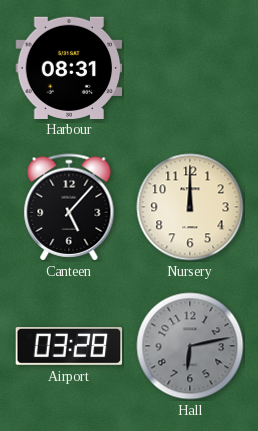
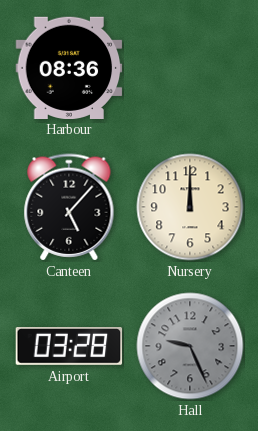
Harbour: 08:31 -> 08:36
Hall: 6:13 -> 9:26
